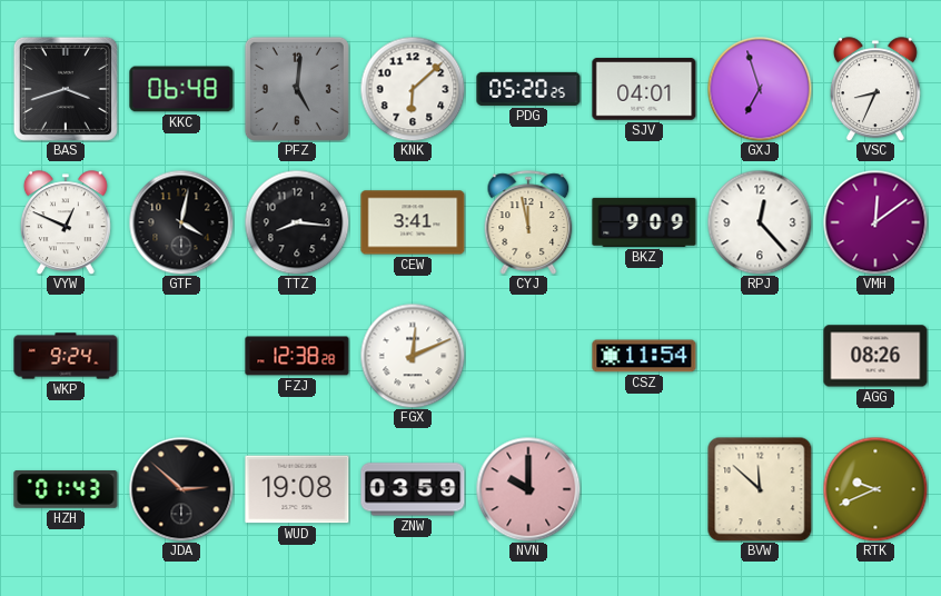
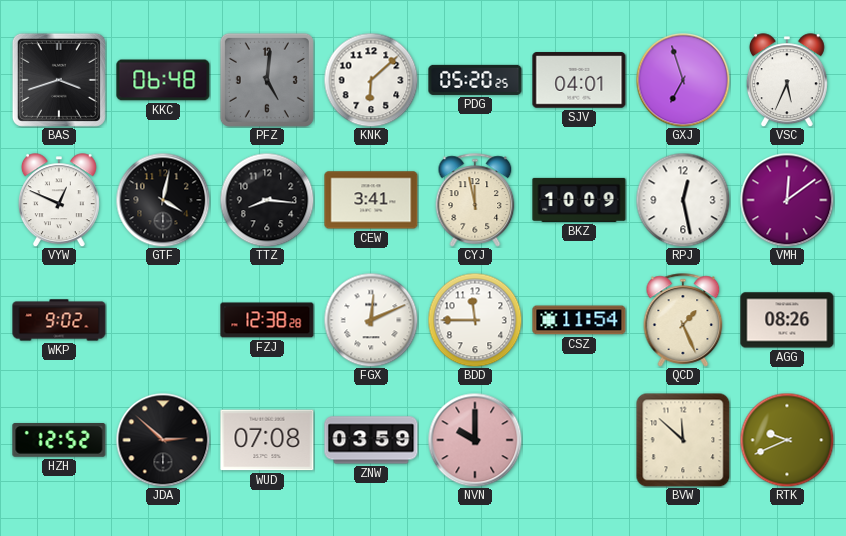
VSC: 8:34 -> 5:34
BKZ: 9:09 -> 10:09
RPJ: 12:23 -> 12:28
WKP: 9:24 -> 9:02
BDD: none -> 11:45
QCD: none -> 1:26
HZH: 01:43 -> 12:52
WUD: 19:08 -> 07:08
